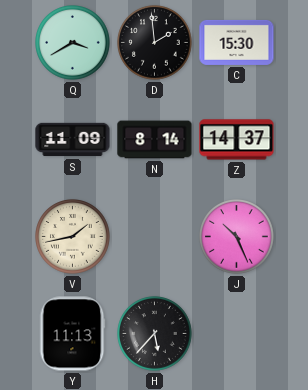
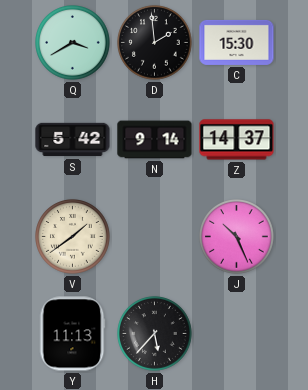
S: 11:09 -> 5:42
N: 8:14 -> 9:14
V: 1:43 -> 1:39
